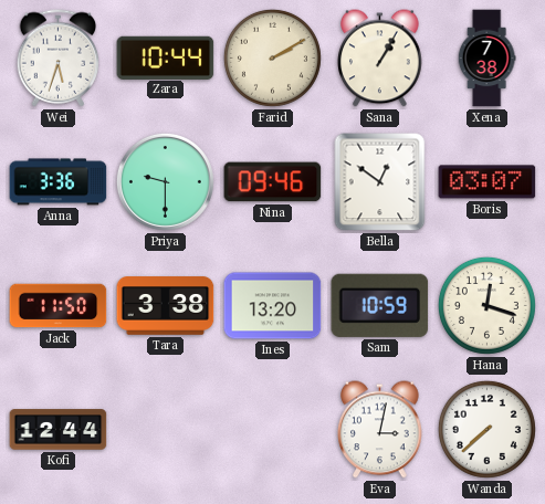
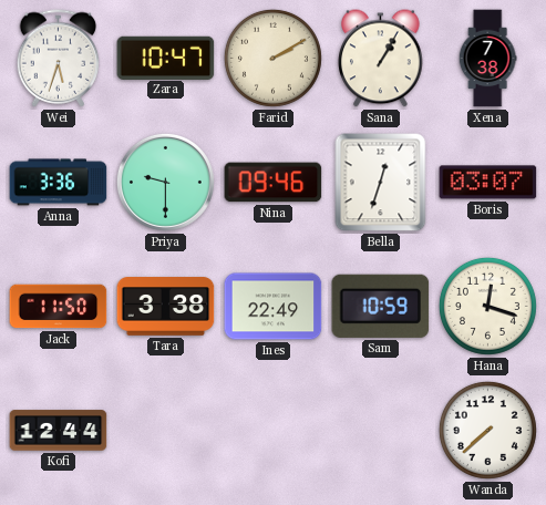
Zara: 10:44 -> 10:47
Bella: 12:51 -> 12:33
Ines: 13:20 -> 22:49
Eva: 3:02 -> none
